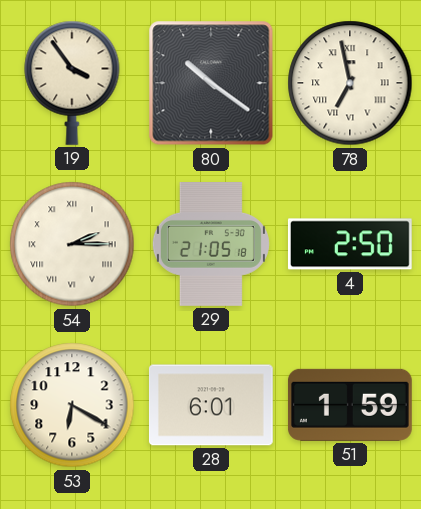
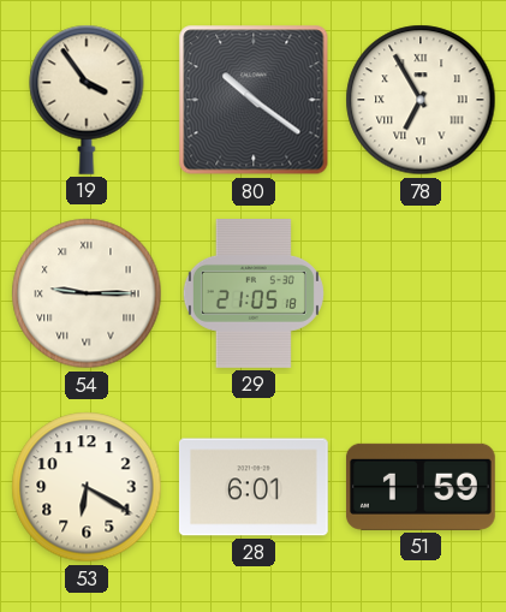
78: 6:58 -> 6:55
54: 2:15 -> 9:15
4: 2:50 -> none
